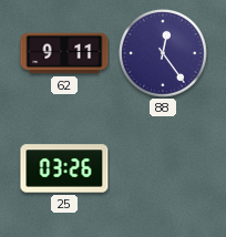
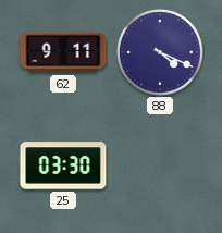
88: 12:24 -> 4:19
25: 03:26 -> 03:30
